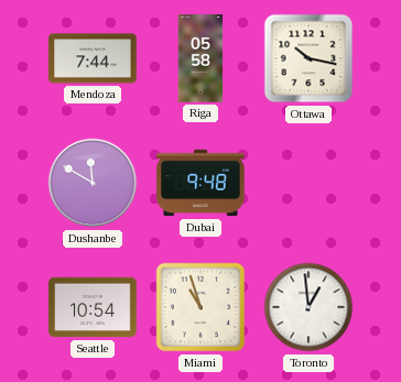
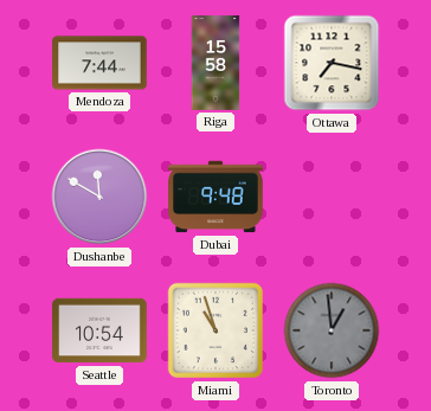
Riga: 05:58 -> 15:58
Ottawa: 10:17 -> 7:17
Toronto dial: white -> grey
